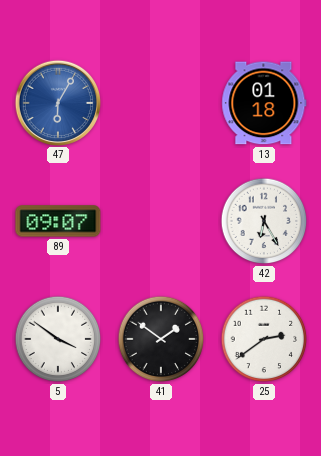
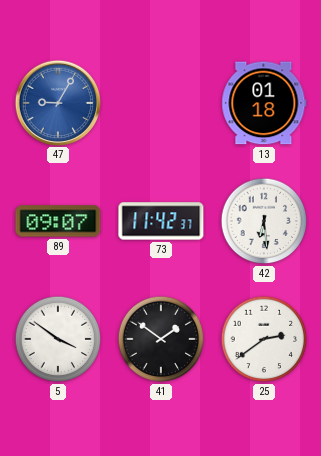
47: 6:05 -> 9:05
73: none -> 11:42
42: 6:25 -> 6:29
